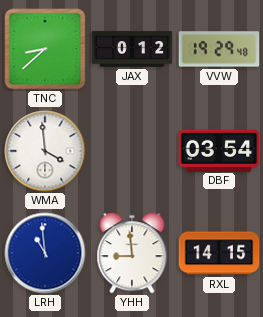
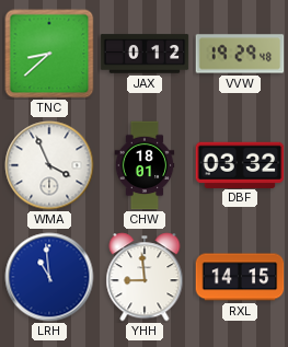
WMA: 3:59 -> 3:56
CHW: none -> 18:01
DBF: 03:54 -> 03:32
